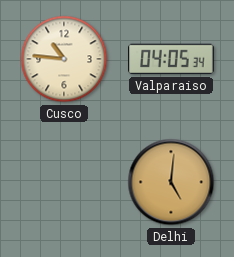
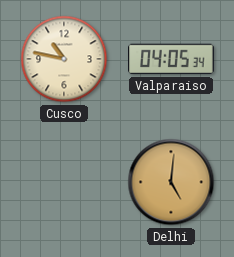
Cusco: 10:46 -> 10:47
